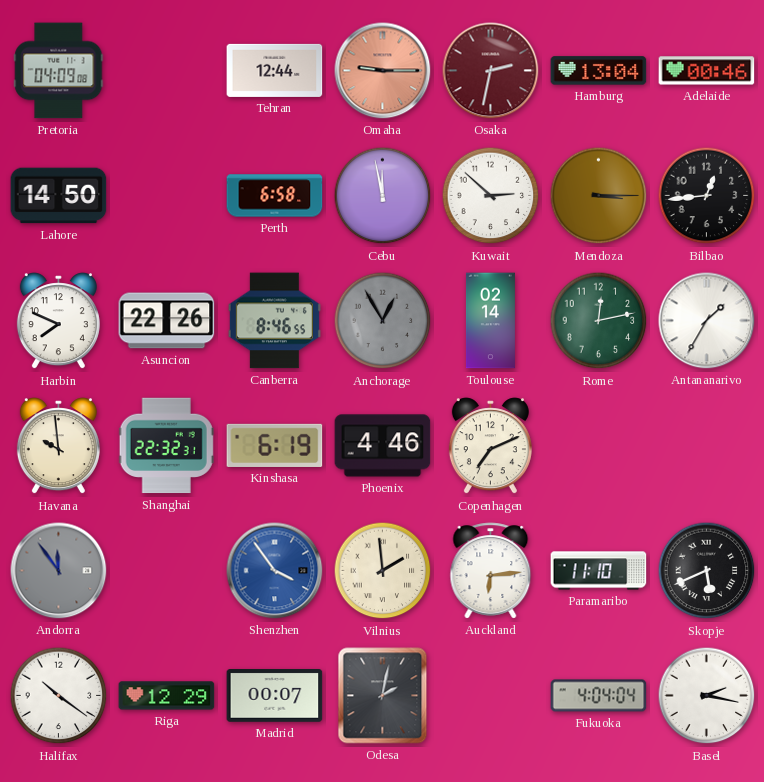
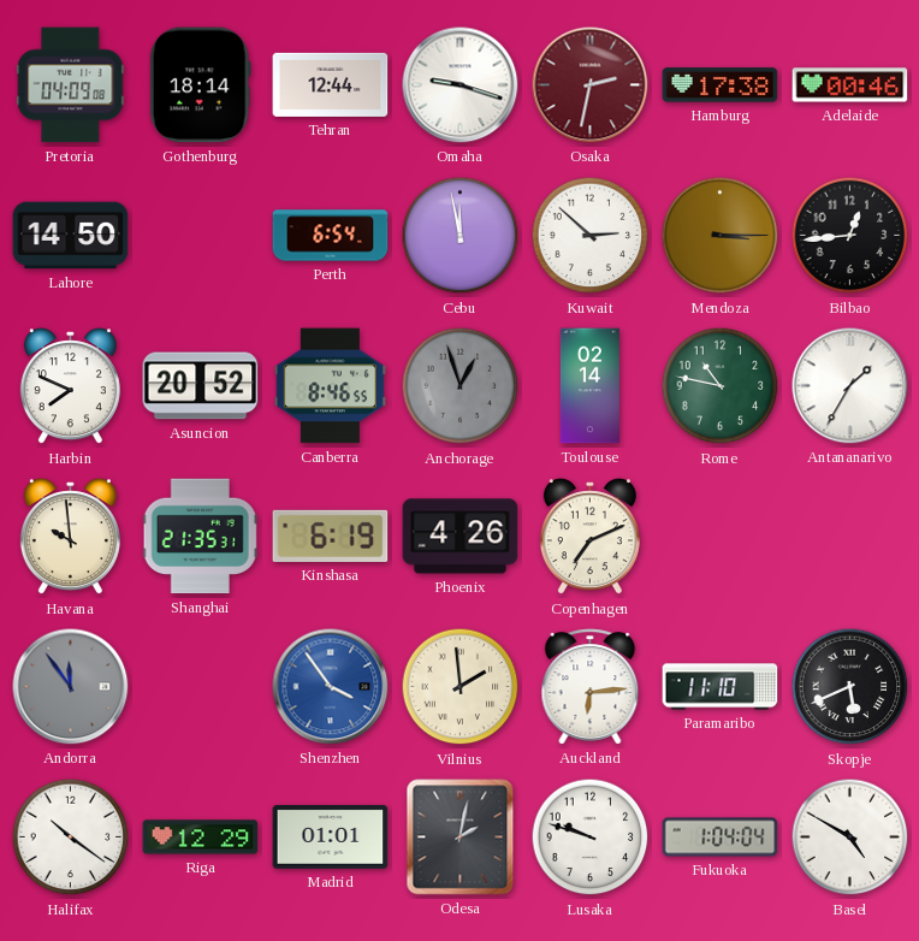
Gothenburg: none -> 18:14
Omaha: 9:15 -> 9:18
Omaha dial: salmon -> white
Hamburg: 13:04 -> 17:38
Perth: 6:58 -> 6:54
Asuncion: 22:26 -> 20:52
Anchorage: 12:55 -> 12:57
Rome: 12:13 -> 10:47
Shanghai: 22:32 -> 21:35
Phoenix: 4:46 -> 4:26
Madrid: 00:07 -> 01:01
Lusaka: none -> 9:48
Fukuoka: 4:04 -> 1:04
Basel: 2:17 -> 4:50
